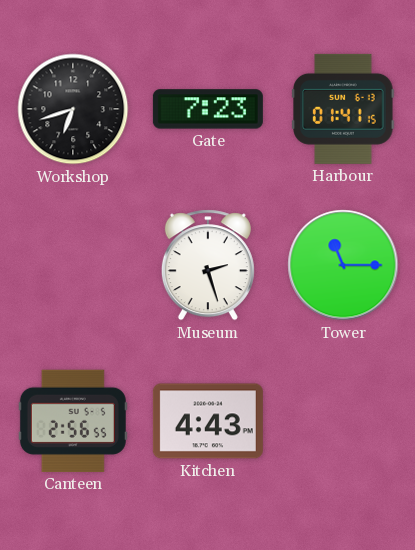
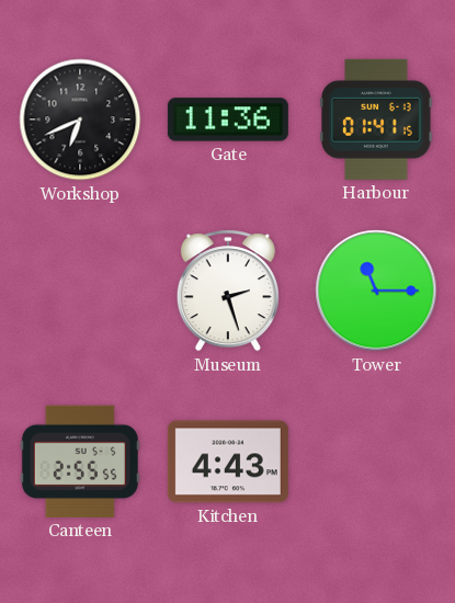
Workshop: 6:42 -> 6:41
Gate: 7:23 -> 11:36
Canteen: 2:56 -> 2:55
